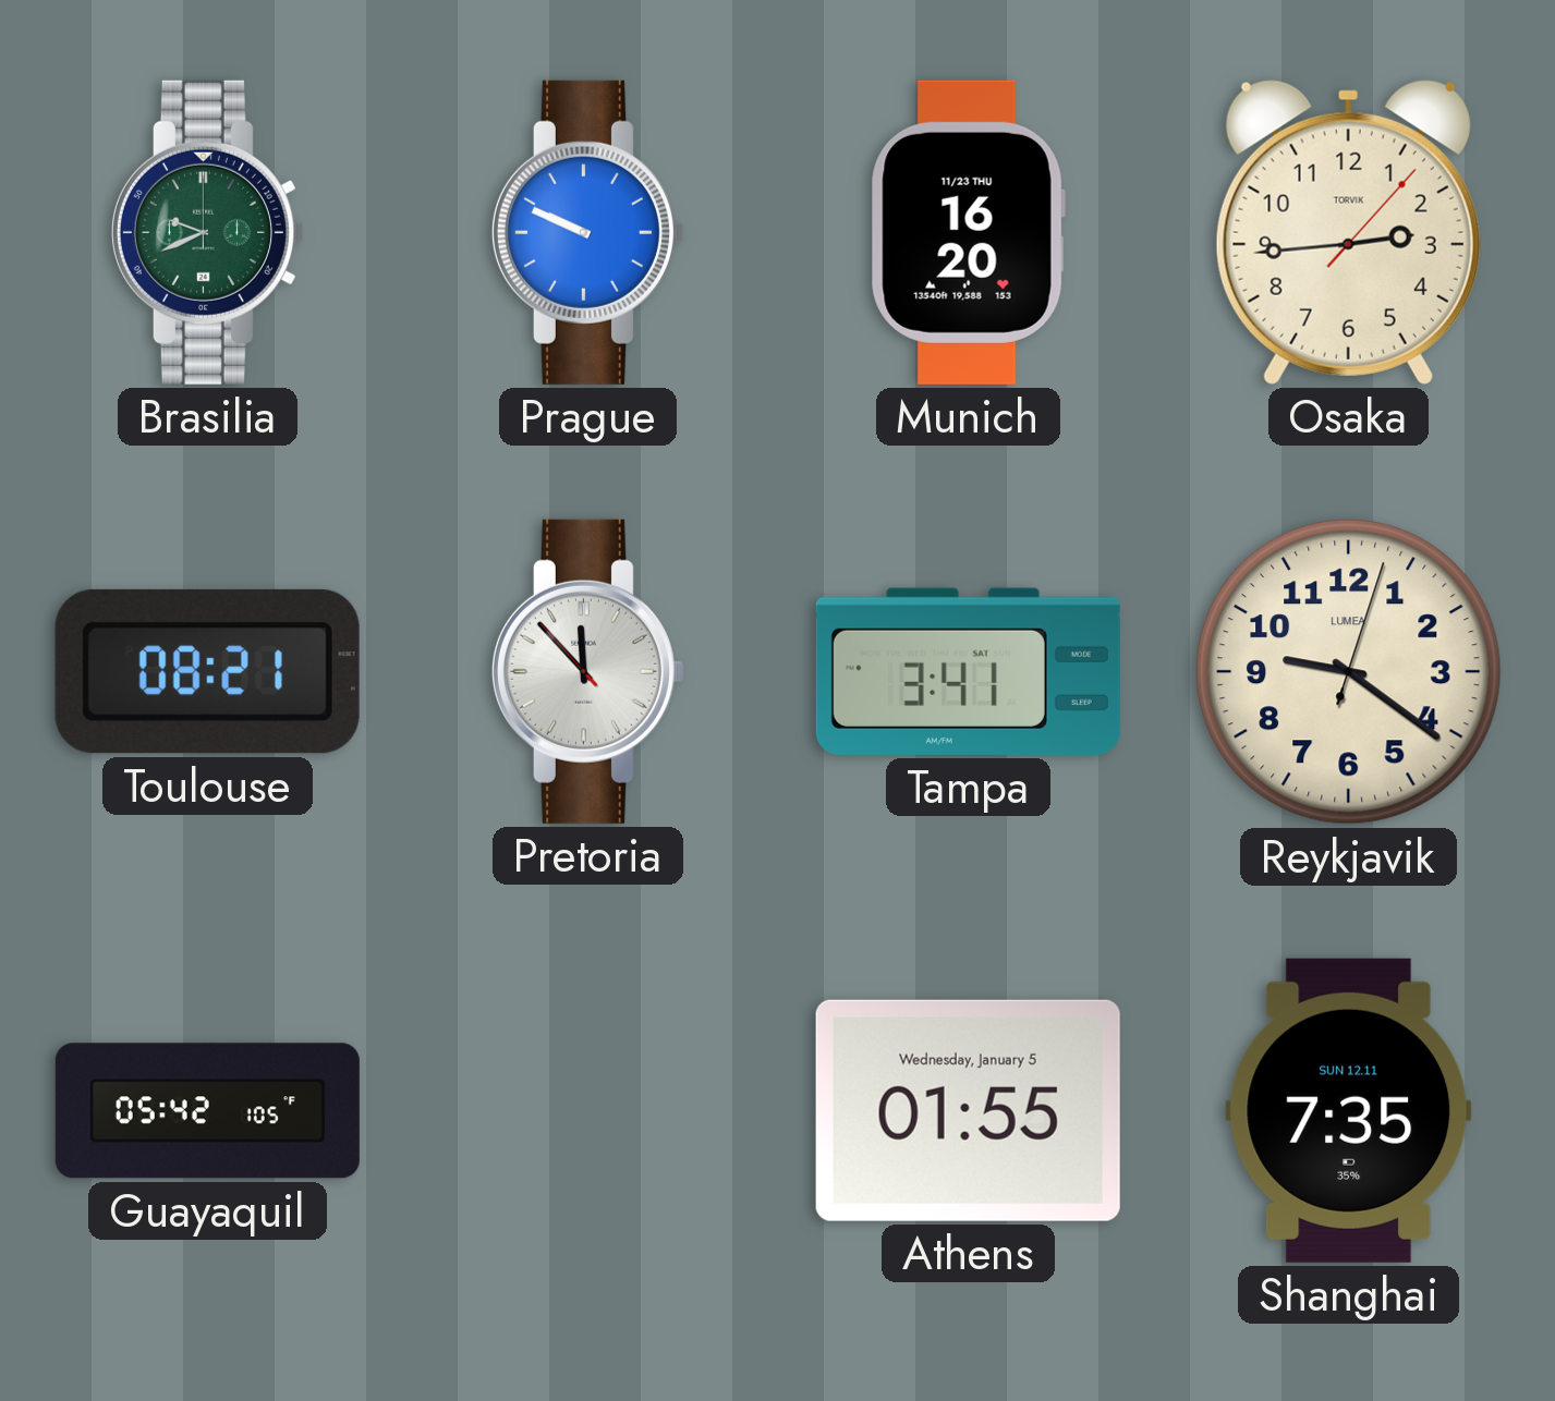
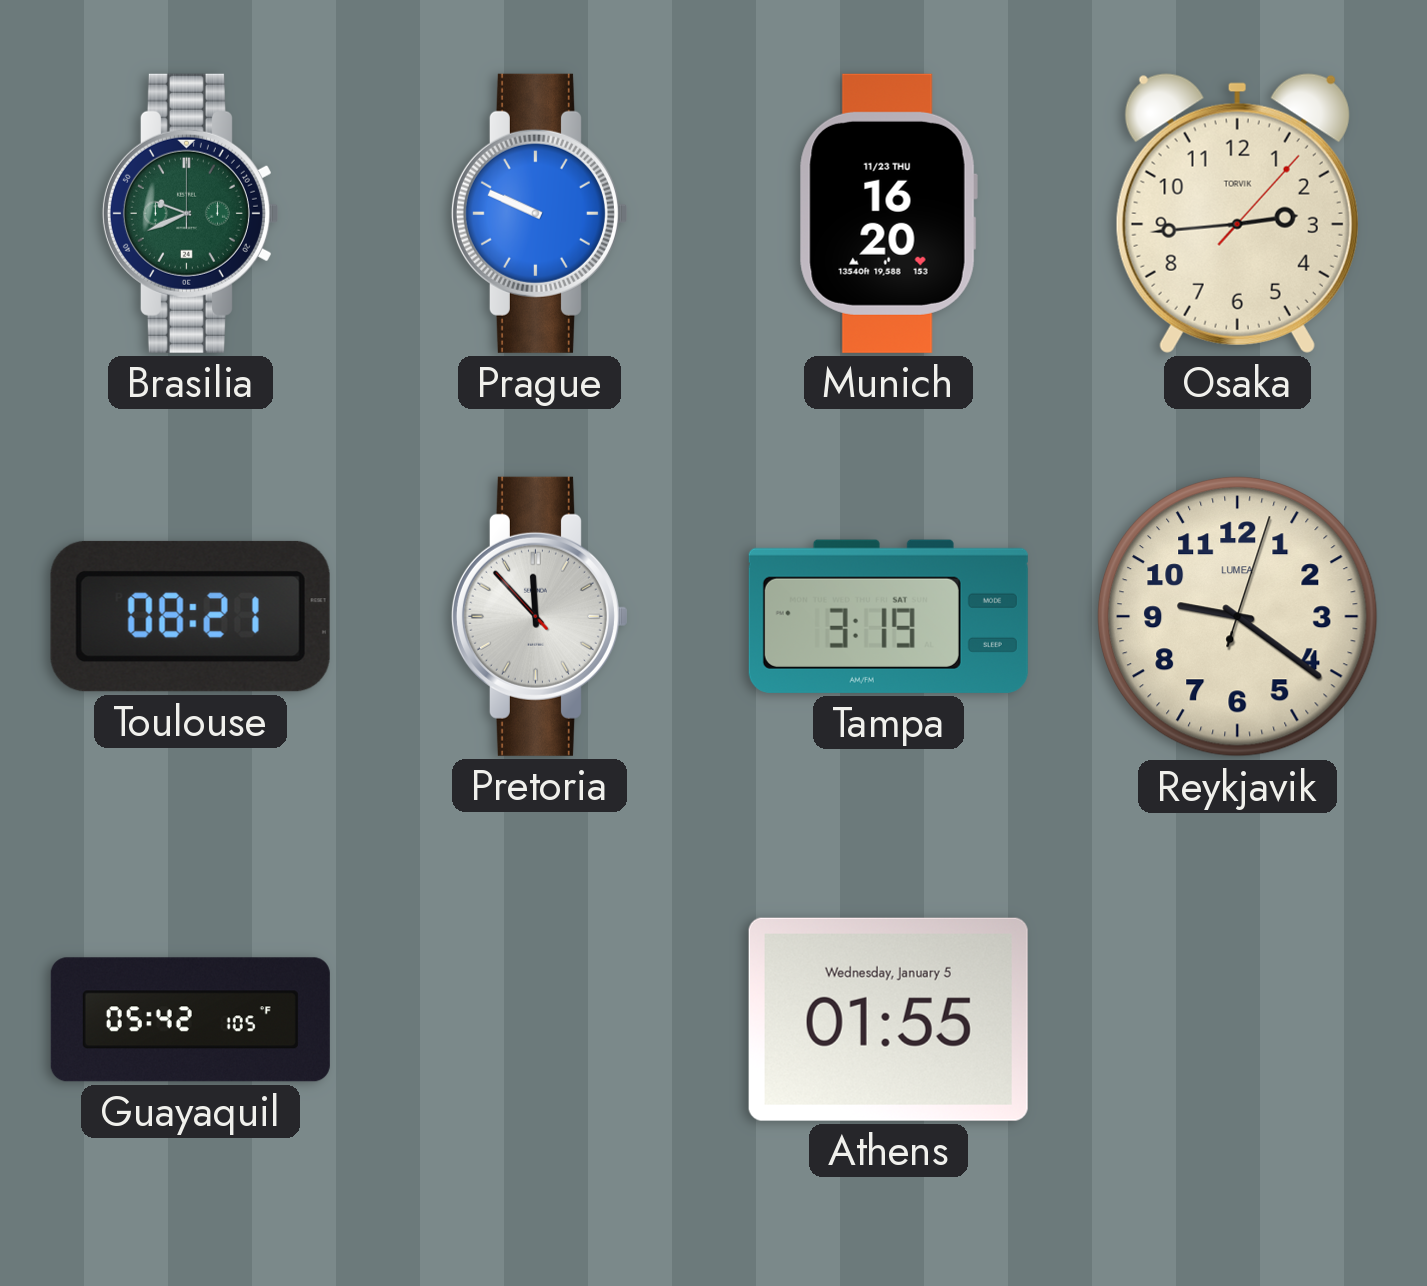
Tampa: 3:41 -> 3:19
Shanghai: 7:35 -> none
